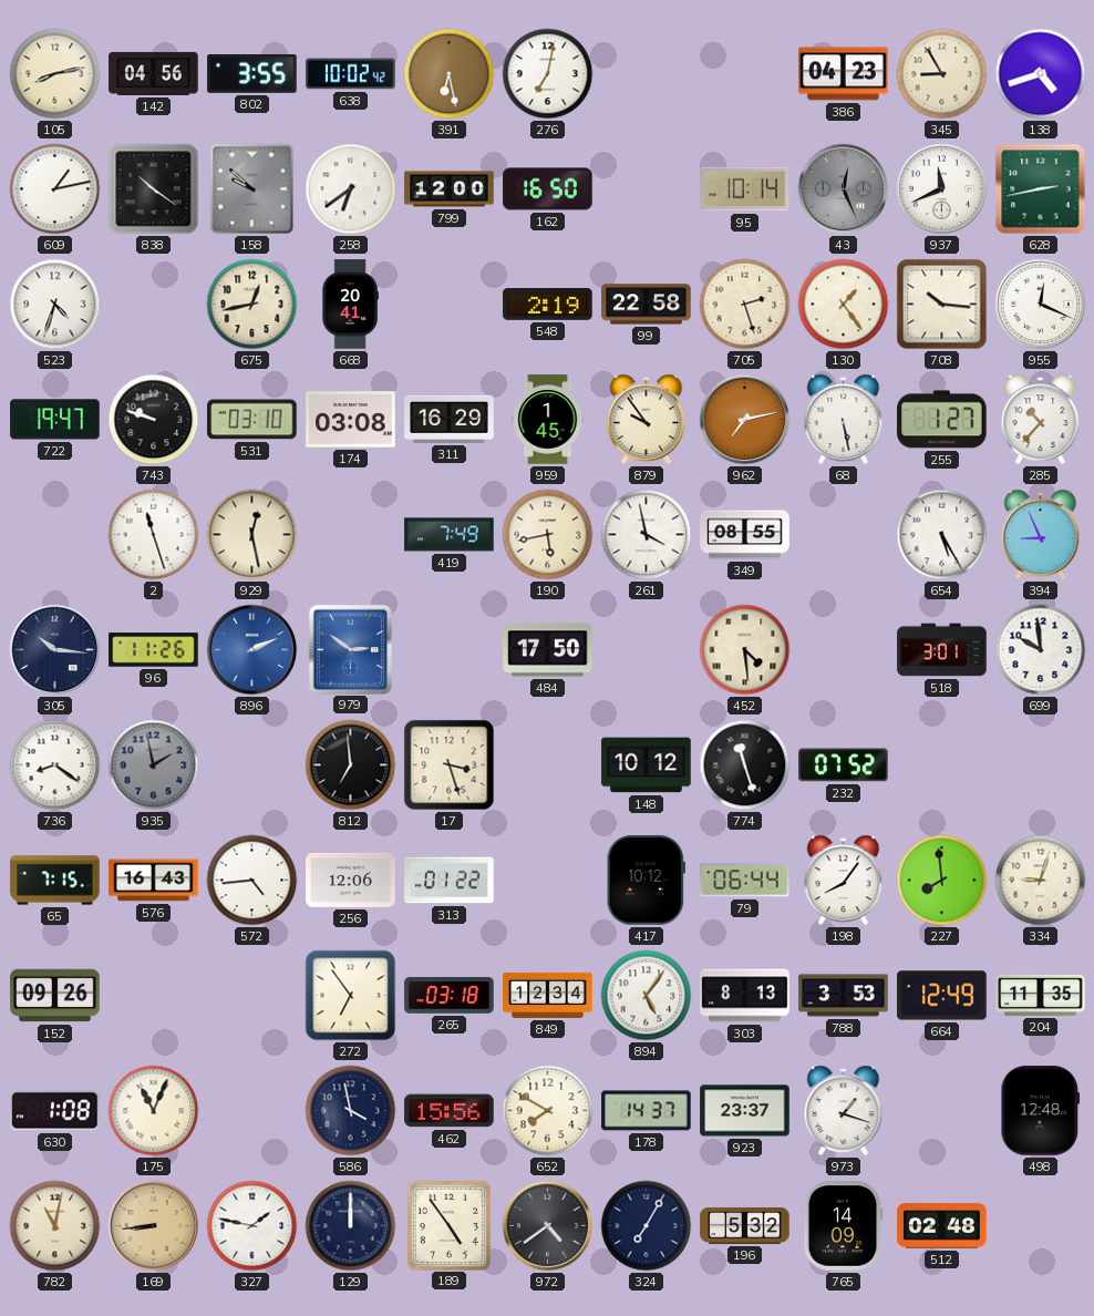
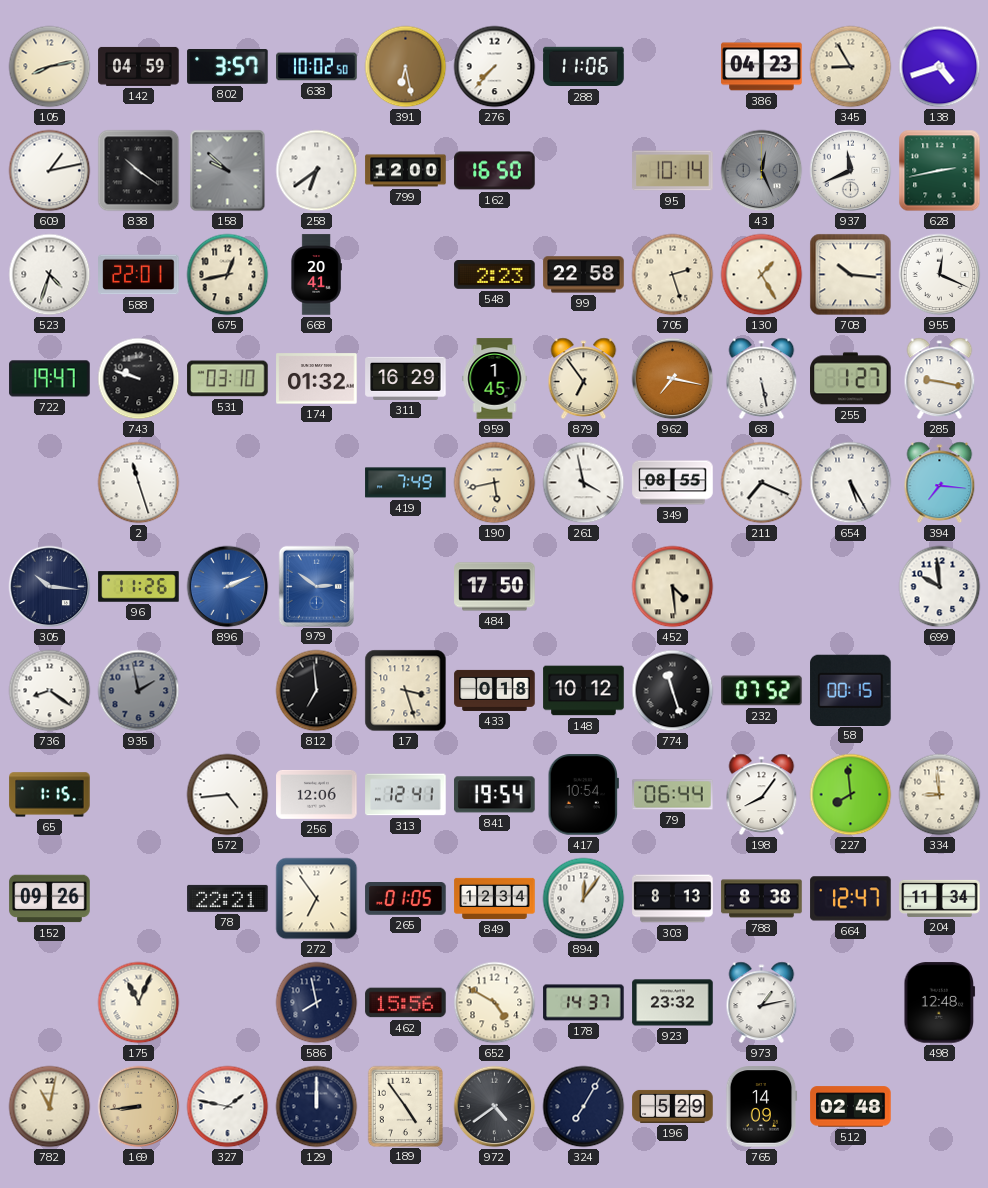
142: 04:56 -> 04:59
802: 3:55 -> 3:57
638: 10:02:42 -> 10:02:50
276: 7:02 -> 7:37
288: none -> 11:06
588: none -> 22:01
548: 2:19 -> 2:23
130: 1:24 -> 1:25
174: 03:08 -> 01:32
879: 9:54 -> 6:54
962: 7:13 -> 7:17
285: 10:37 -> 9:17
929: 12:28 -> none
211: none -> 7:19
394: 8:56 -> 7:16
518: 3:01 -> none
433: none -> 0:18
58: none -> 00:15
65: 7:15 -> 1:15
576: 16:43 -> none
313: 01:22 -> 12:41
841: none -> 19:54
417: 10:12 -> 10:54
334: 9:03 -> 8:59
78: none -> 22:21
265: 03:18 -> 01:05
894: 5:06 -> 12:06
788: 3:53 -> 8:38
664: 12:49 -> 12:47
204: 11:35 -> 11:34
630: 1:08 -> none
586: 3:58 -> 7:58
652: 7:50 -> 4:50
923: 23:37 -> 23:32
973: 1:18 -> 1:13
196: 5:32 -> 5:29
